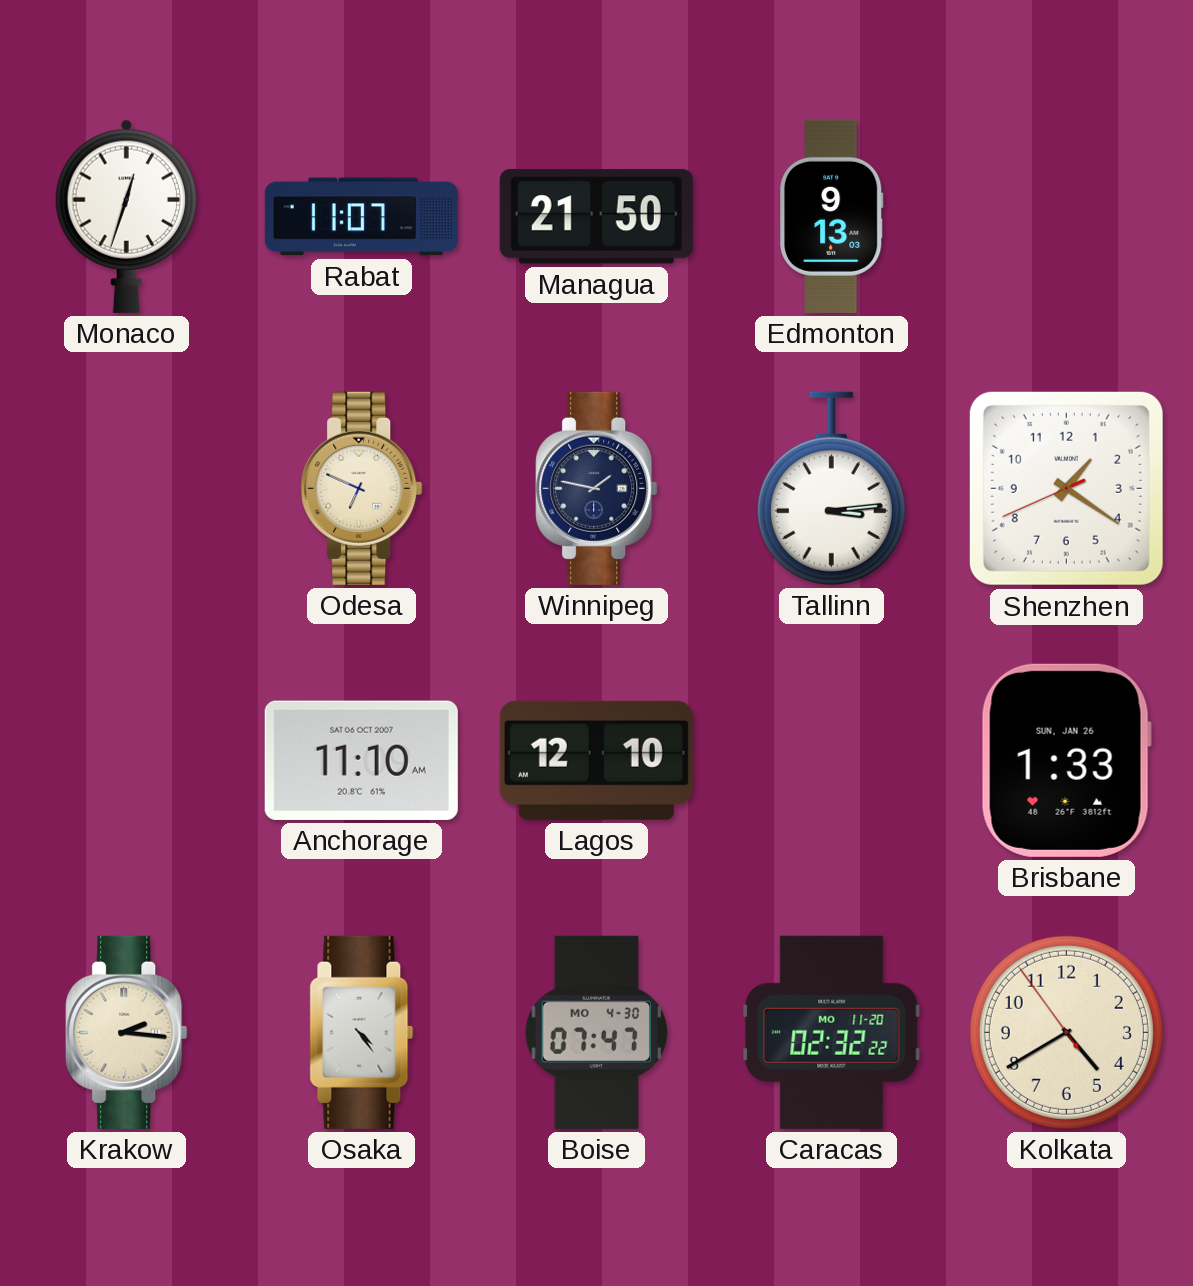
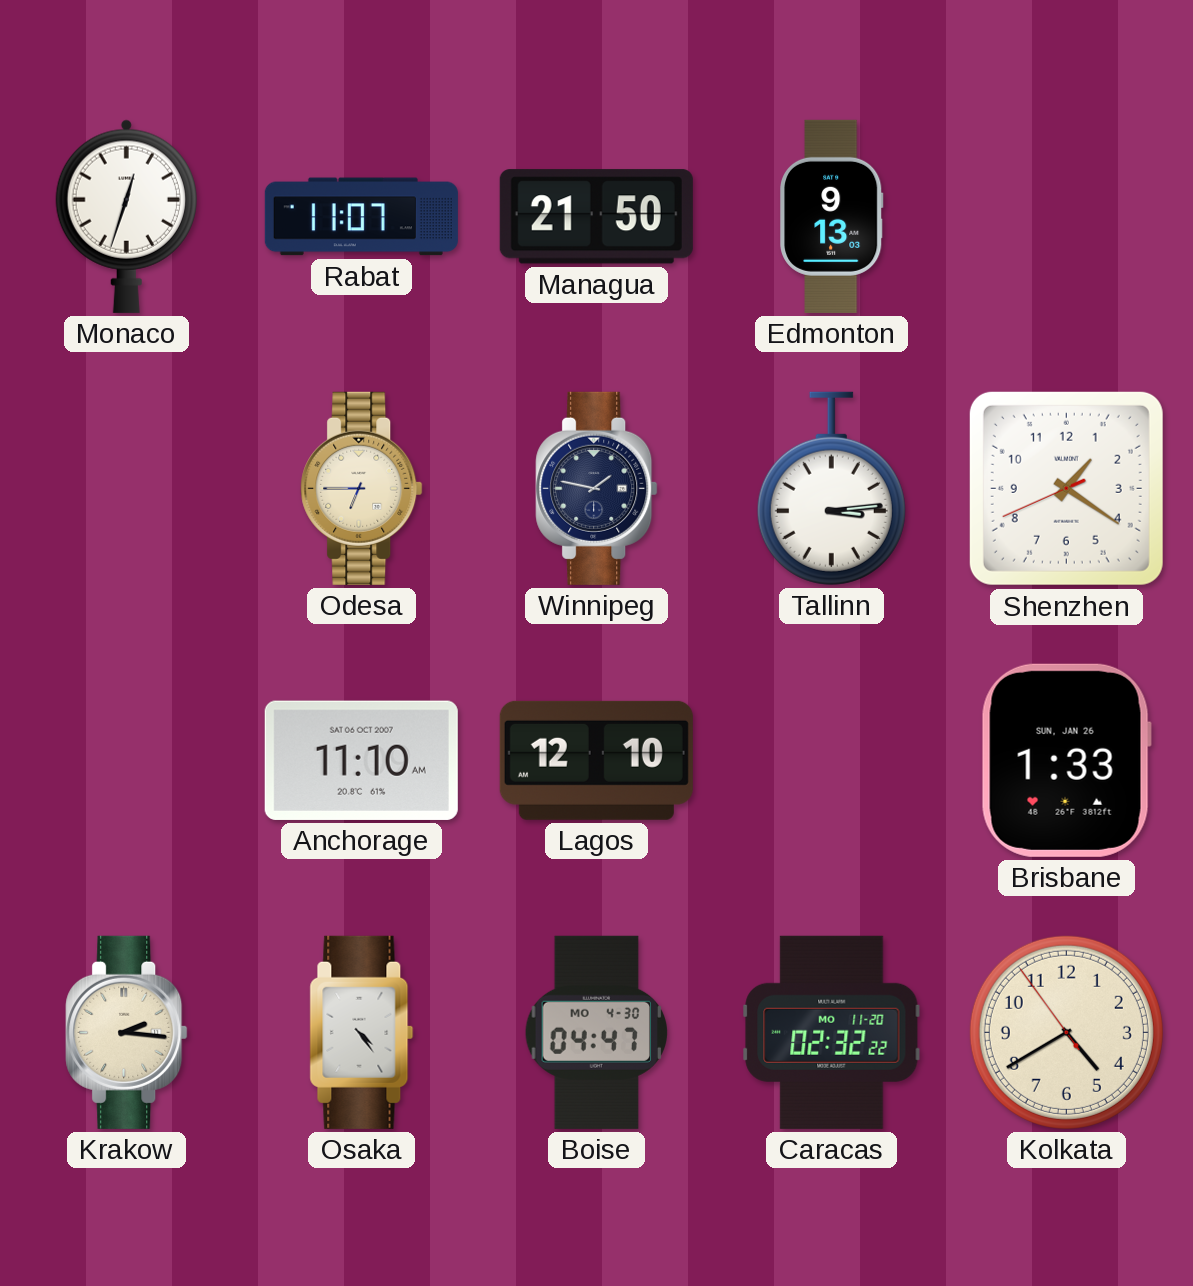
Odesa: 6:49 -> 6:45
Boise: 07:47 -> 04:47
